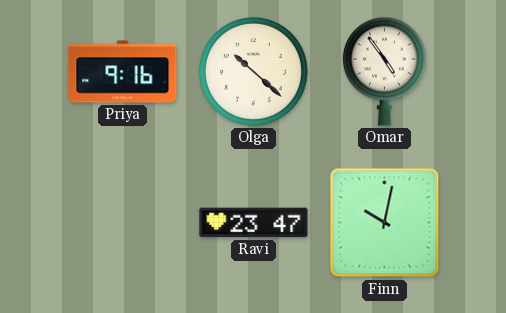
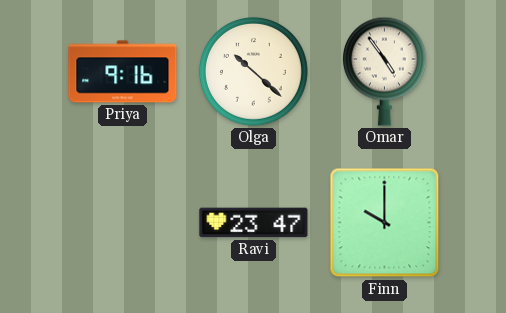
Finn: 10:02 -> 10:00
